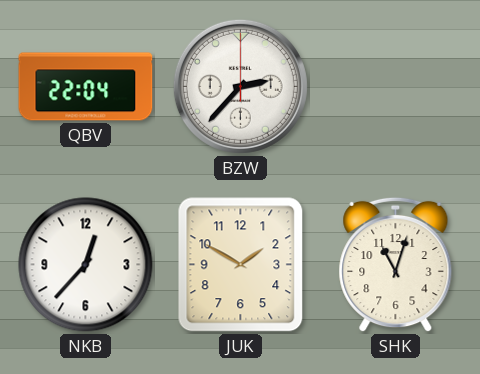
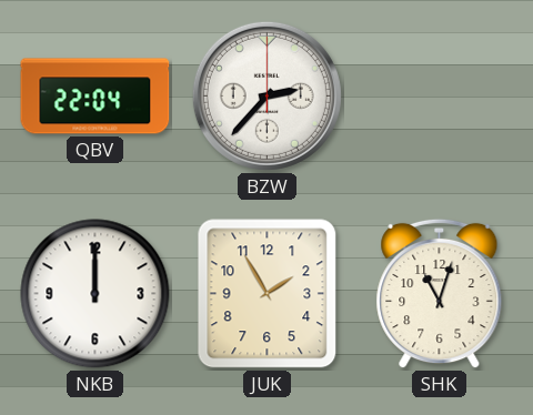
NKB: 12:37 -> 12:00
JUK: 1:50 -> 1:55
